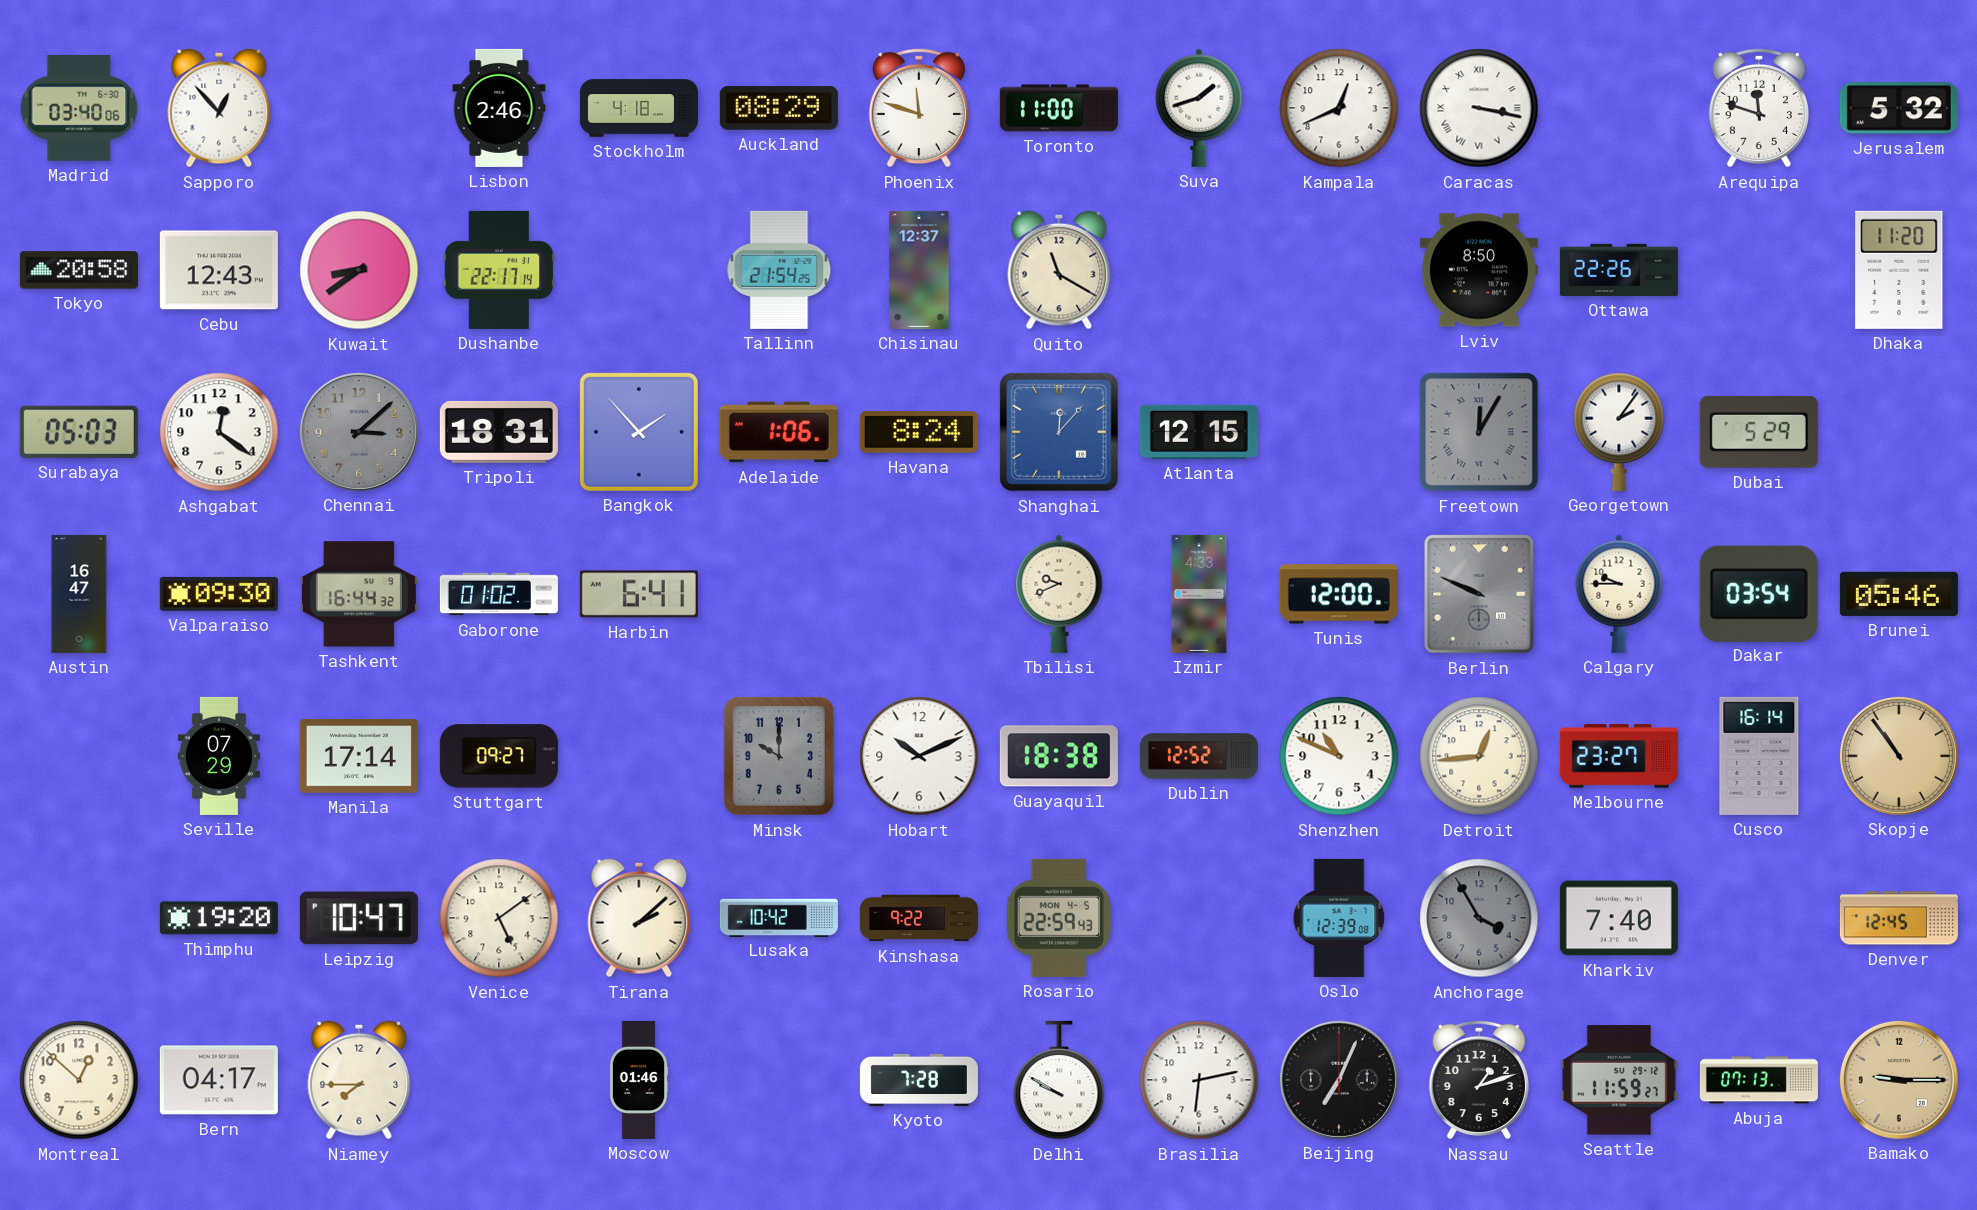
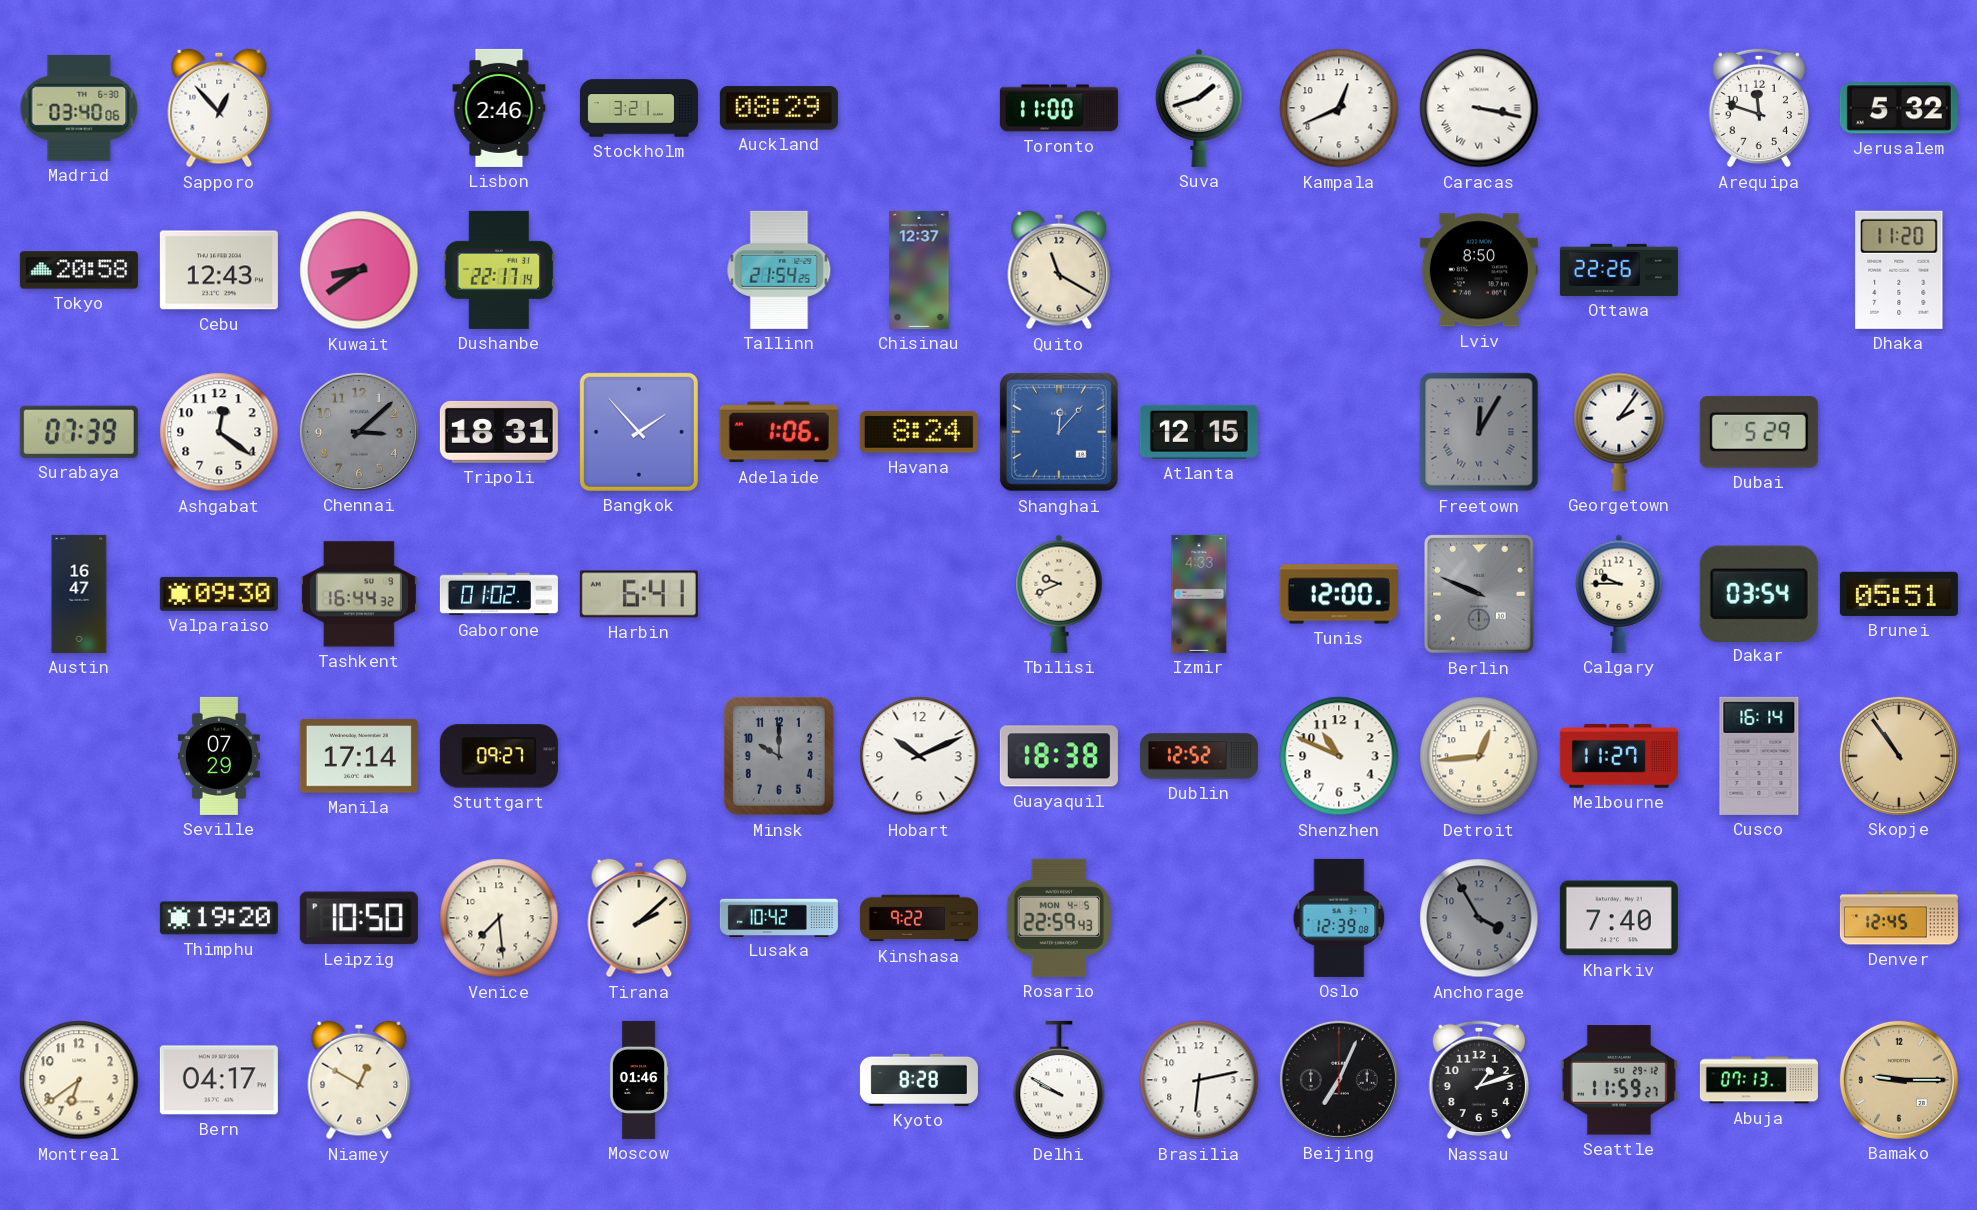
Stockholm: 4:18 -> 3:21
Phoenix: 11:48 -> none
Surabaya: 05:03 -> 07:39
Brunei: 05:46 -> 05:51
Melbourne: 23:27 -> 11:27
Leipzig: 10:47 -> 10:50
Venice: 5:09 -> 7:29
Montreal: 12:52 -> 6:39
Niamey: 7:45 -> 12:50
Kyoto: 7:28 -> 8:28
